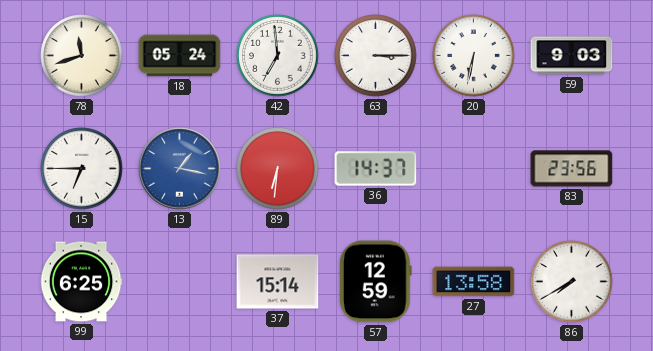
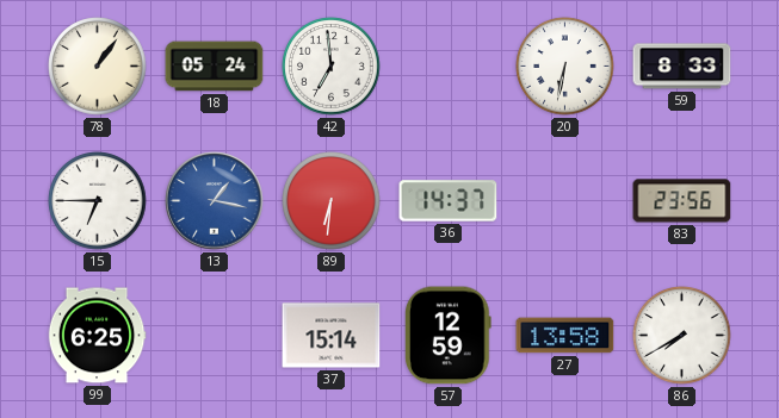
78: 11:42 -> 1:06
63: 3:15 -> none
59: 9:03 -> 8:33
